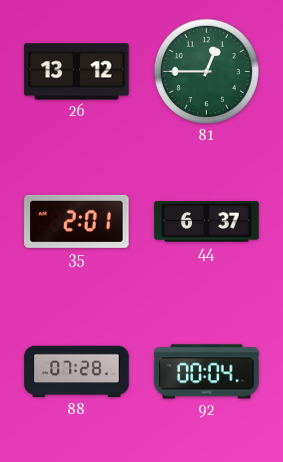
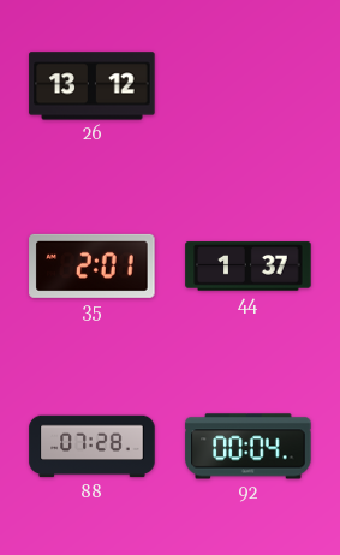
81: 12:45 -> none
44: 6:37 -> 1:37
